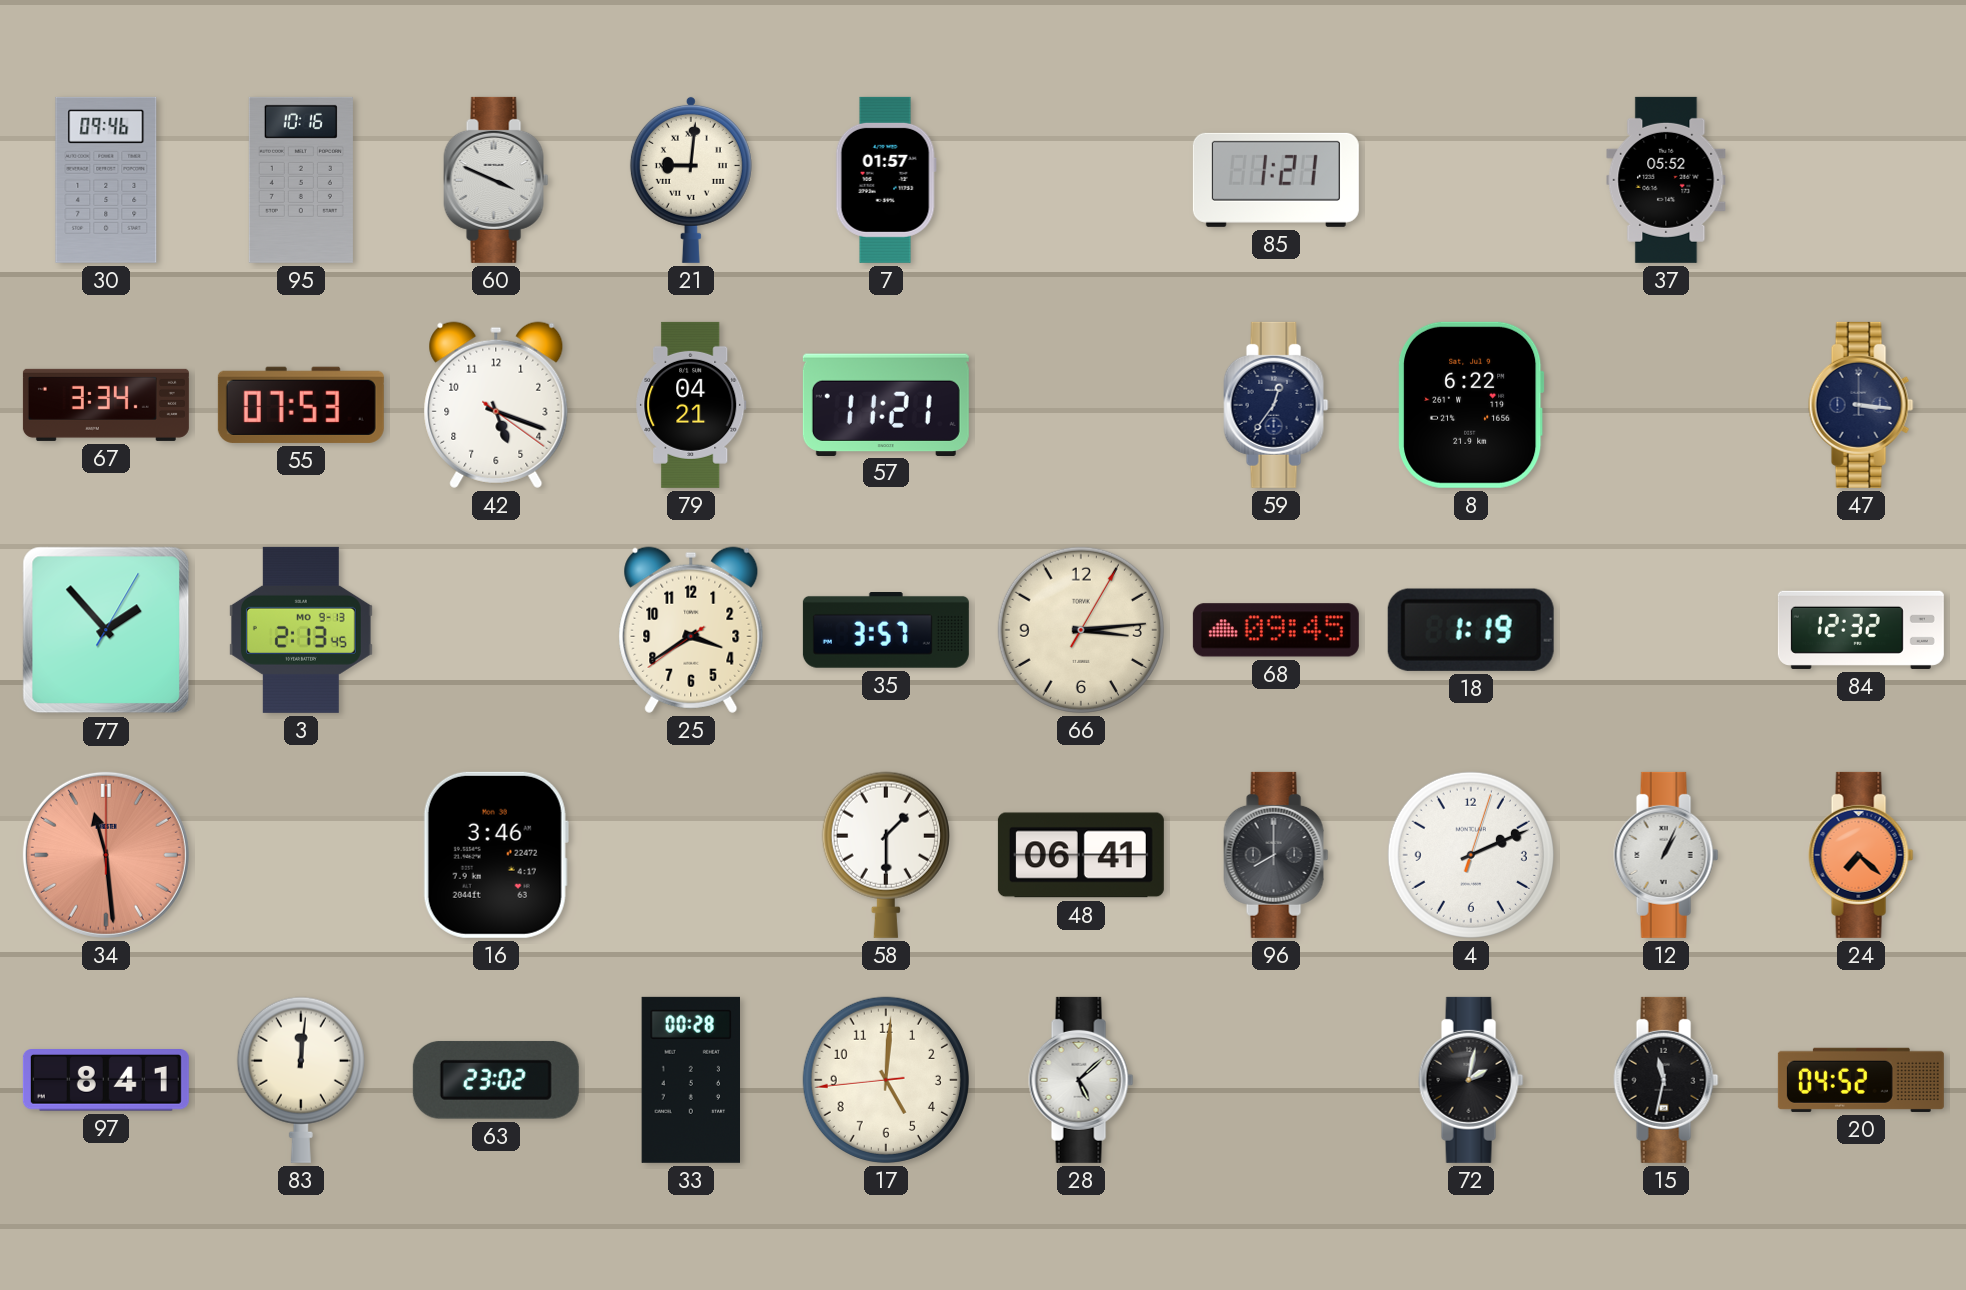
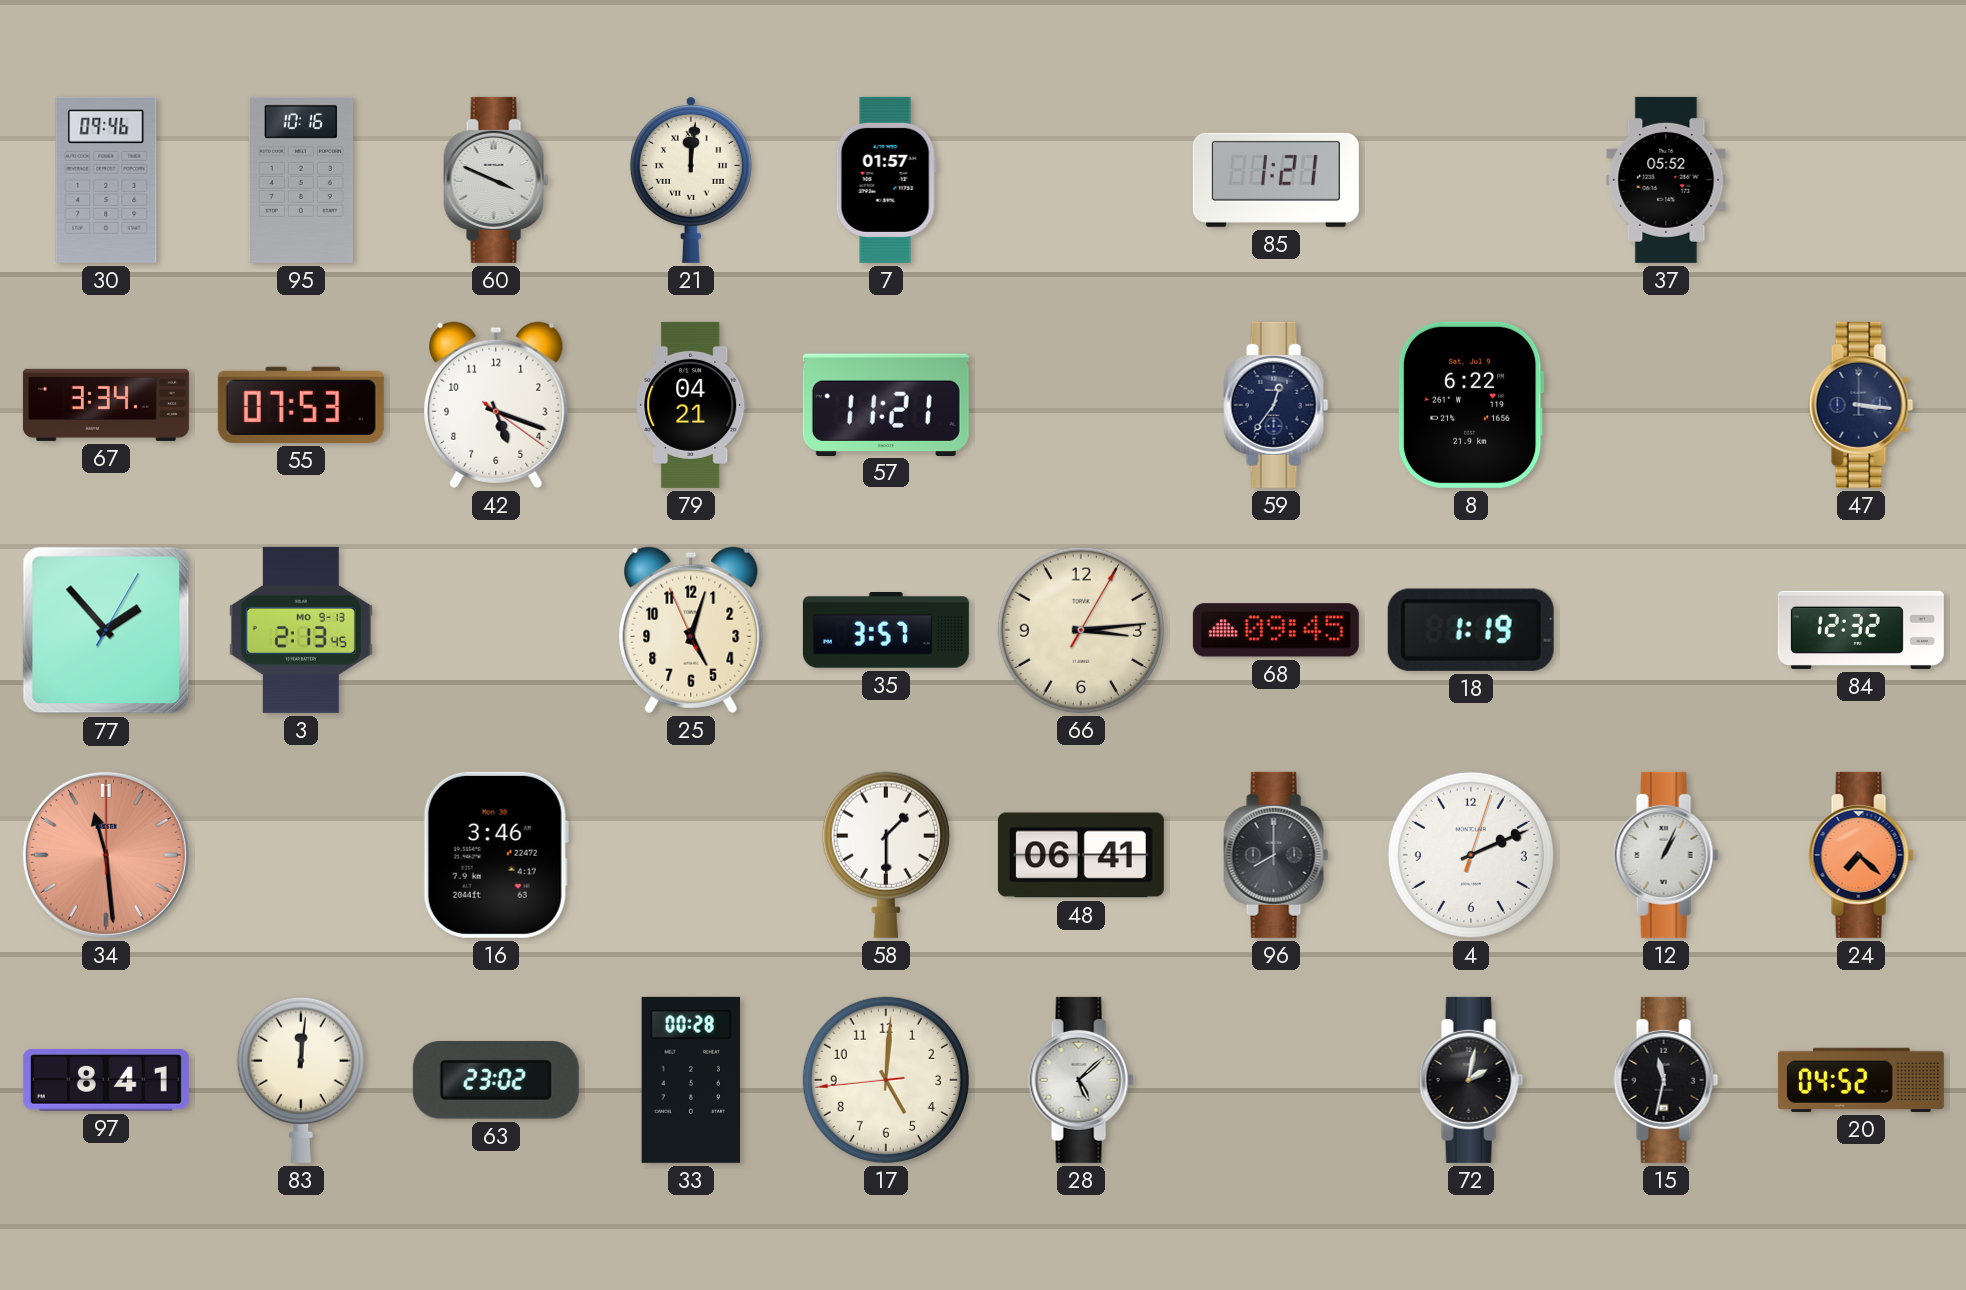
21: 9:01 -> 12:01
25: 3:39 -> 5:02
